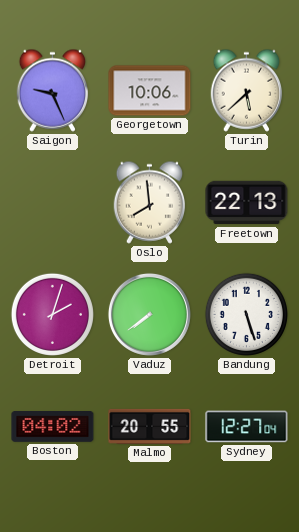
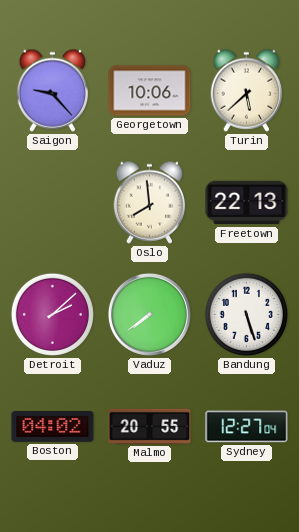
Saigon: 9:26 -> 9:23
Detroit: 2:03 -> 2:08
